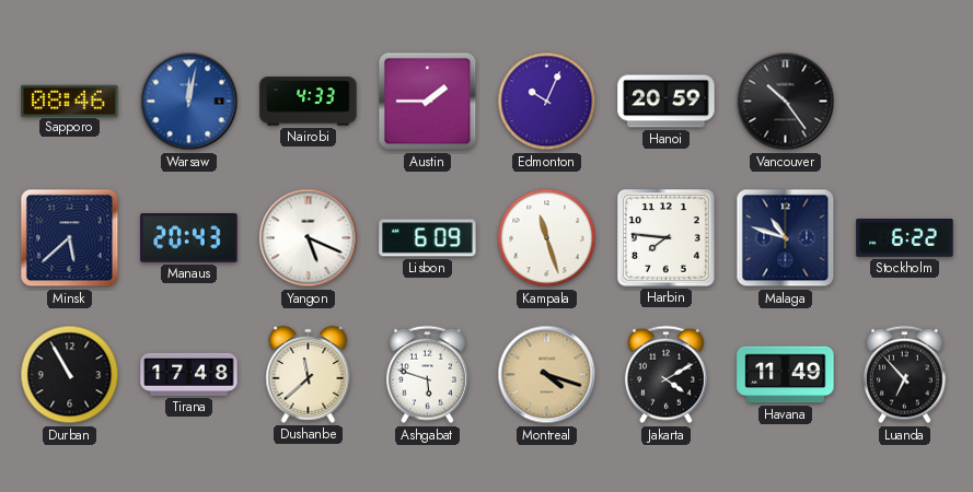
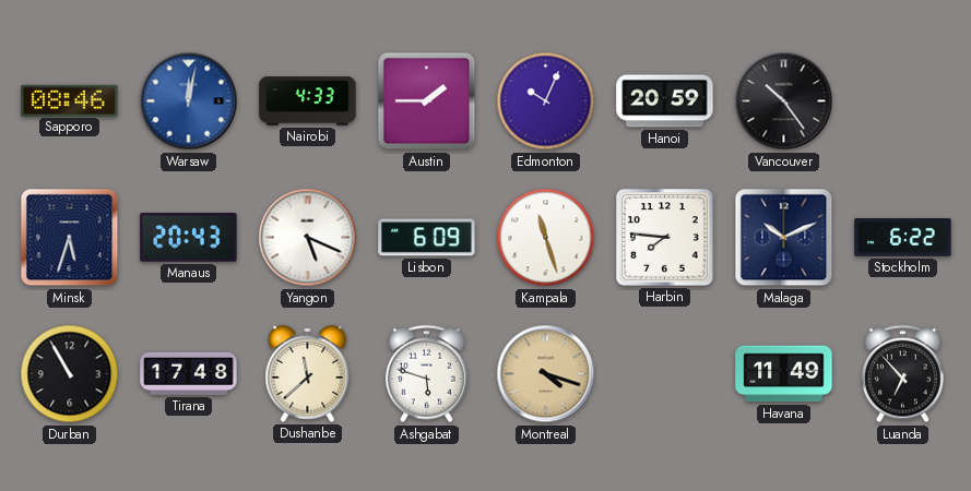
Minsk: 5:38 -> 5:33
Malaga: 10:48 -> 10:11
Jakarta: 4:10 -> none
